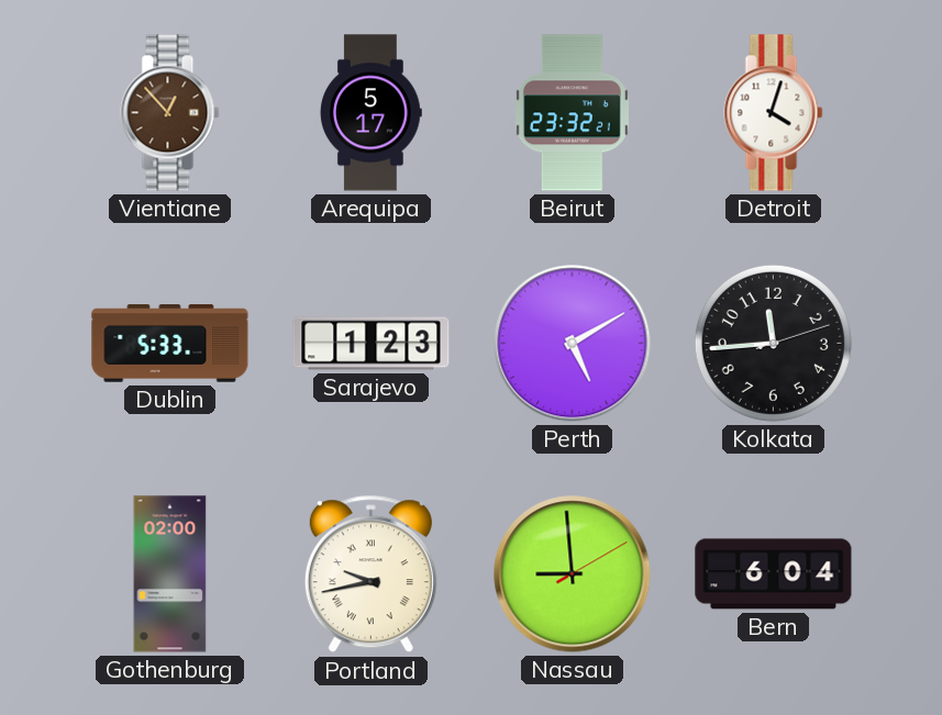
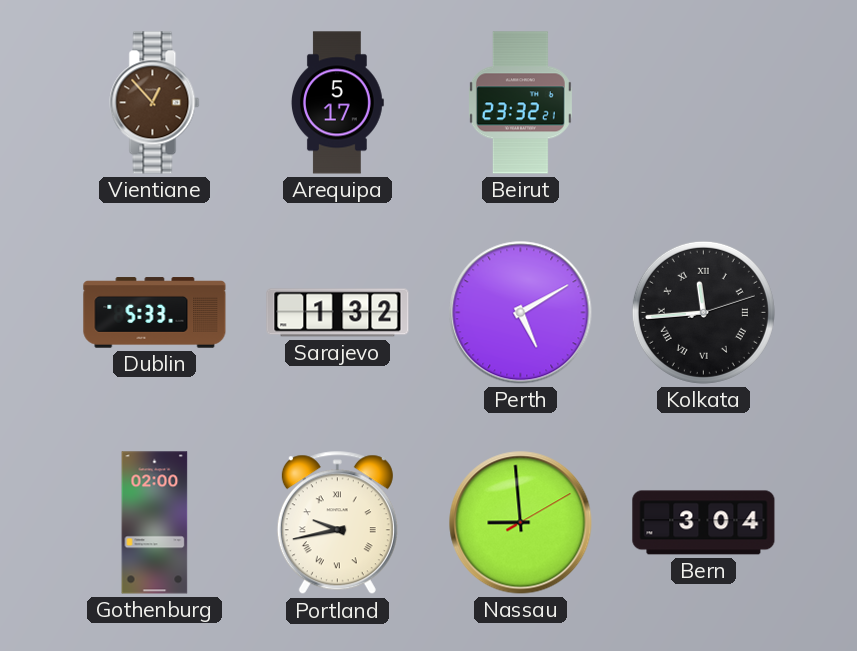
Detroit: 4:03 -> none
Sarajevo: 1:23 -> 1:32
Kolkata numerals: Arabic -> Roman
Bern: 6:04 -> 3:04
